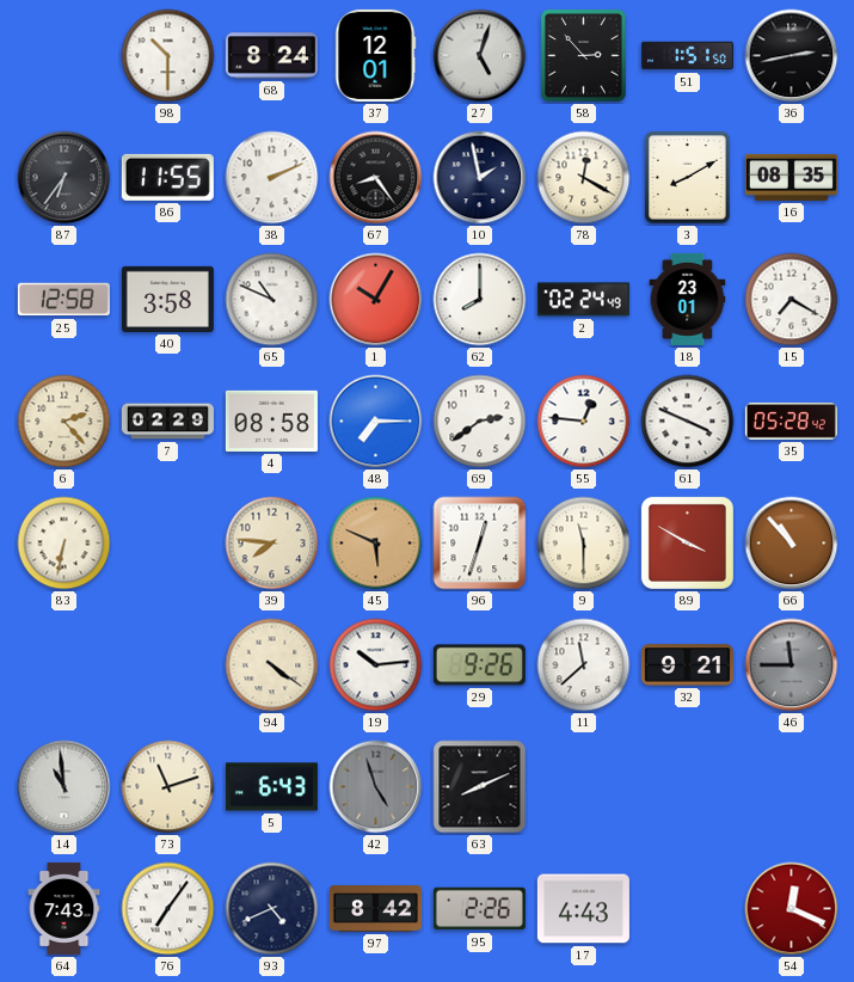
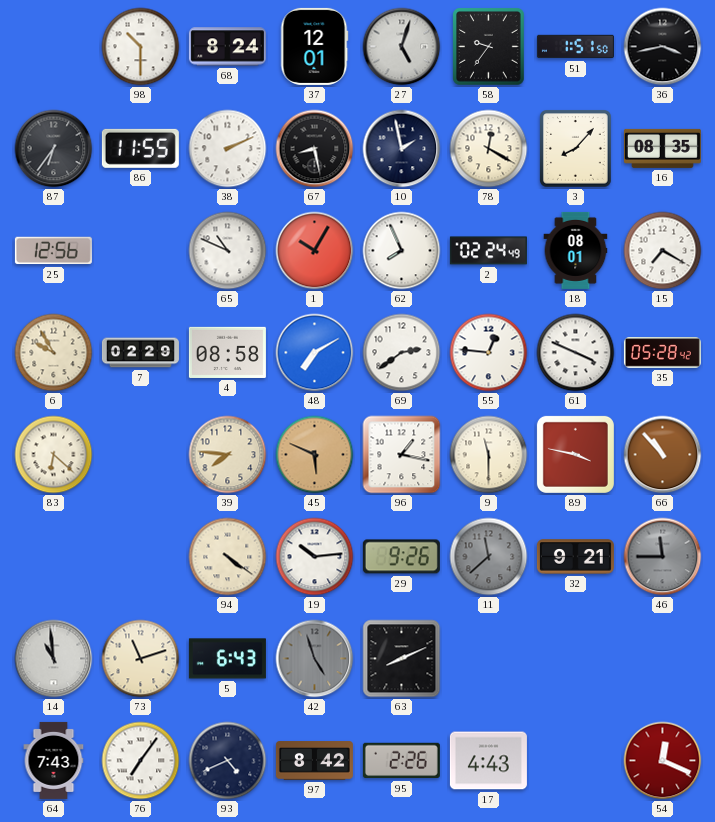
58: 2:53 -> 9:36
36: 2:43 -> 3:43
67: 8:24 -> 8:28
3: 8:10 -> 8:07
25: 12:58 -> 12:56
40: 3:58 -> none
62: 8:00 -> 7:56
18: 23:01 -> 08:01
6: 2:23 -> 9:55
48: 7:15 -> 7:10
83: 6:32 -> 6:22
96: 12:33 -> 1:17
89: 3:50 -> 3:47
11 dial: white -> grey
